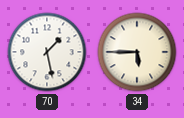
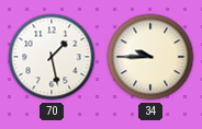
34: 5:45 -> 9:45
